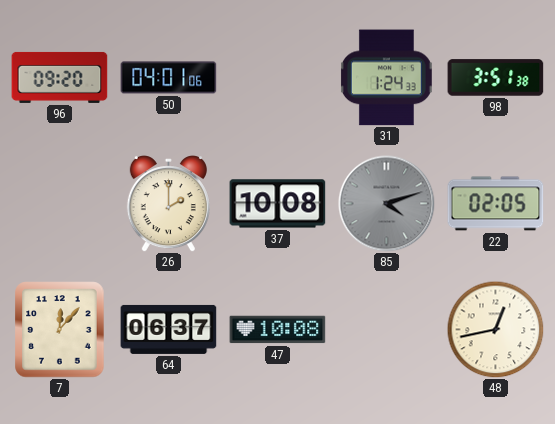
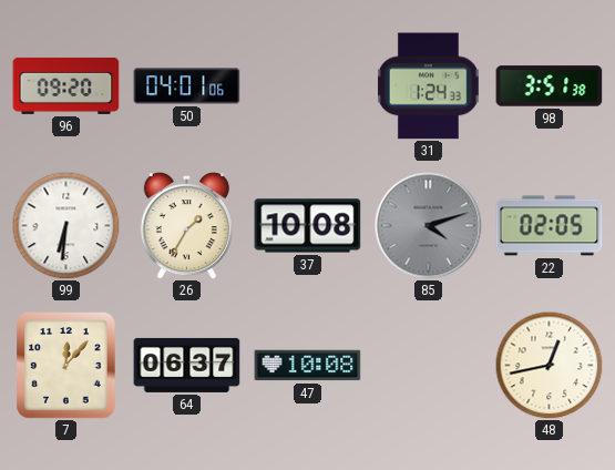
99: none -> 6:31
26: 2:00 -> 1:35
